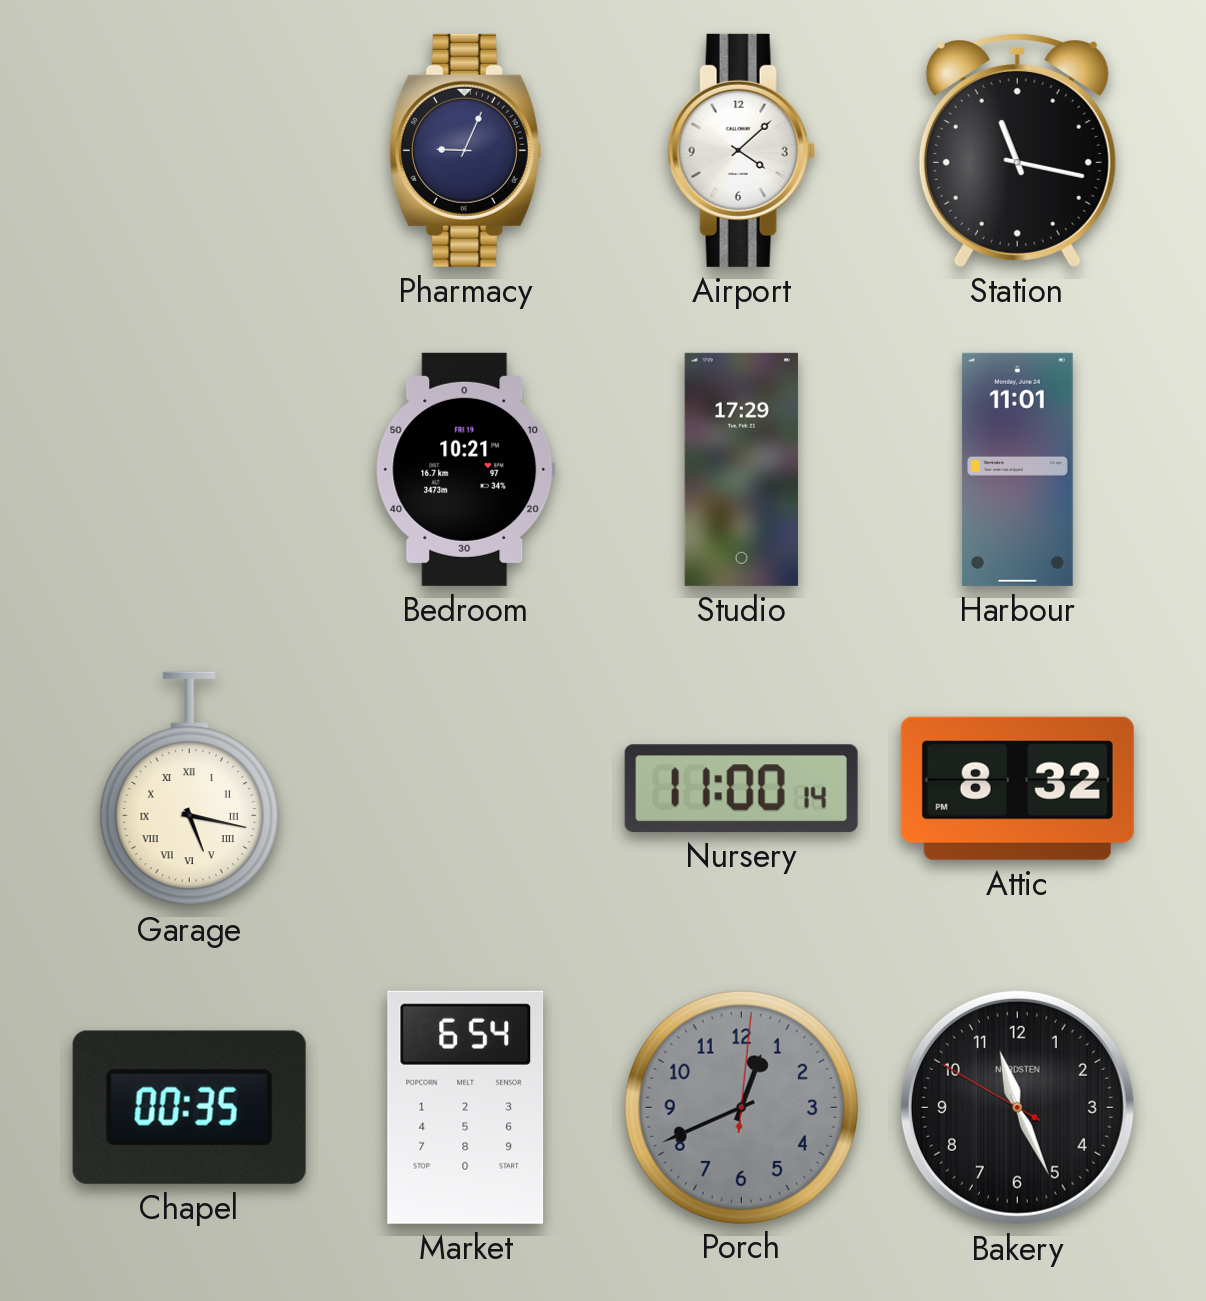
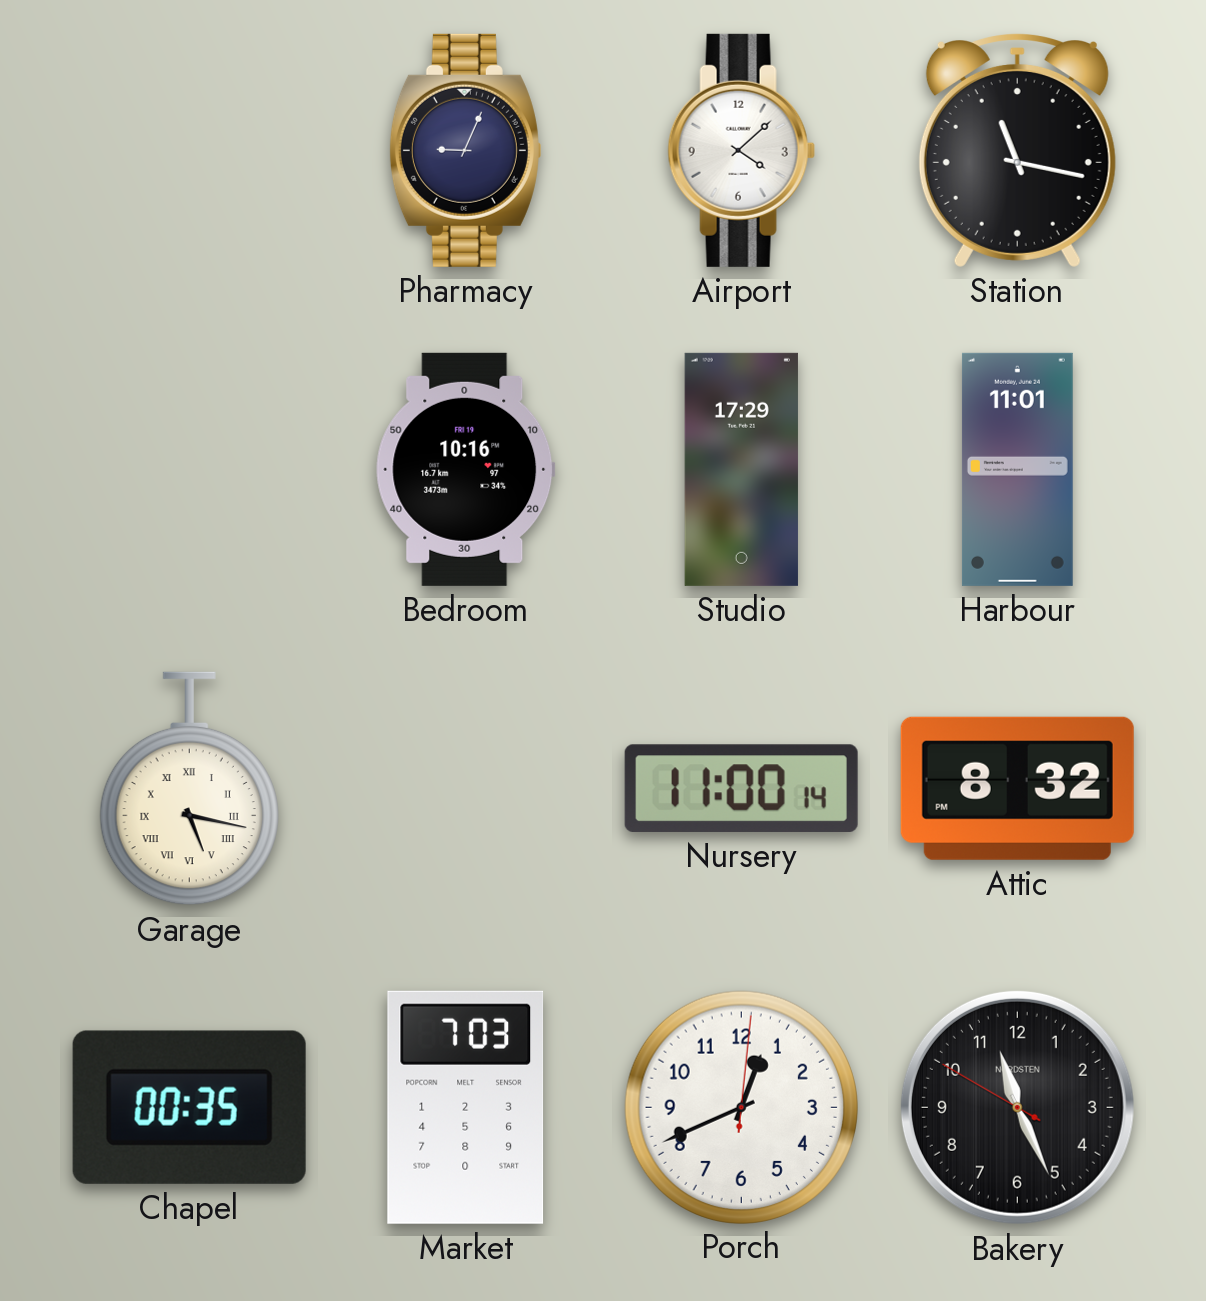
Bedroom: 10:21 -> 10:16
Market: 6:54 -> 7:03
Porch dial: grey -> white
